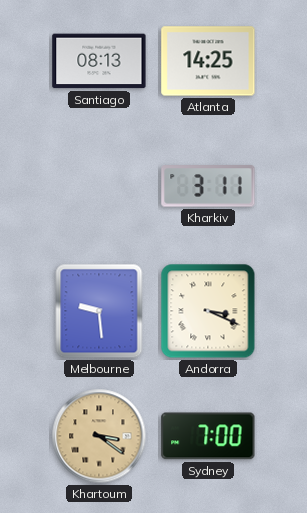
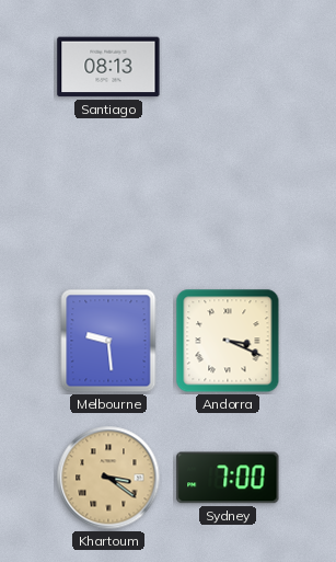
Atlanta: 14:25 -> none
Kharkiv: 3:11 -> none
